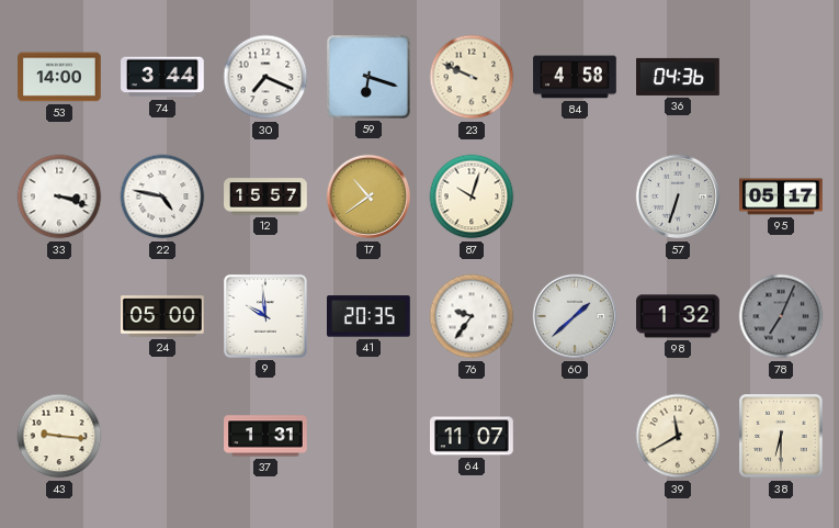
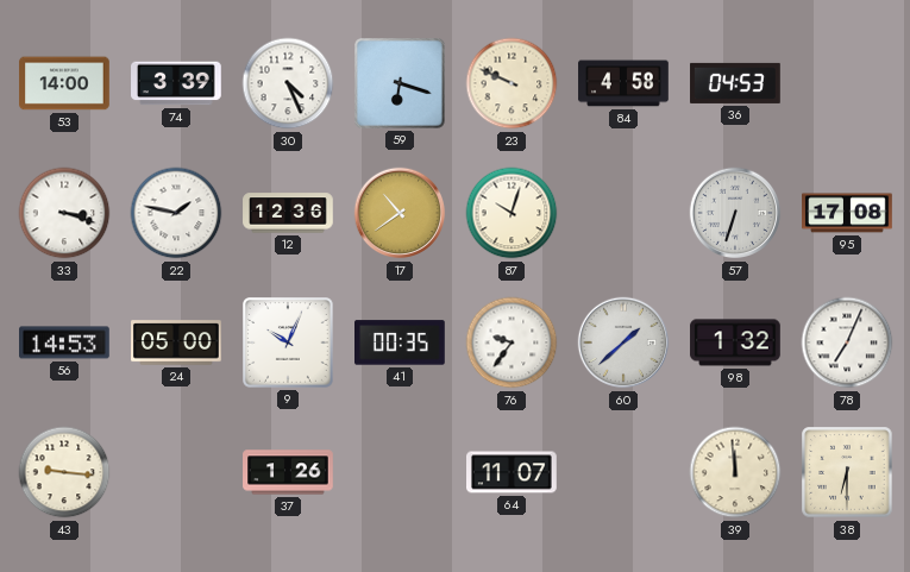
74: 3:44 -> 3:39
30: 7:19 -> 4:26
36: 04:36 -> 04:53
22: 4:47 -> 1:47
12: 15:57 -> 12:36
95: 05:17 -> 17:08
56: none -> 14:53
9: 9:59 -> 10:04
41: 20:35 -> 00:35
78 dial: grey -> white
37: 1:31 -> 1:26
39: 11:40 -> 11:59
